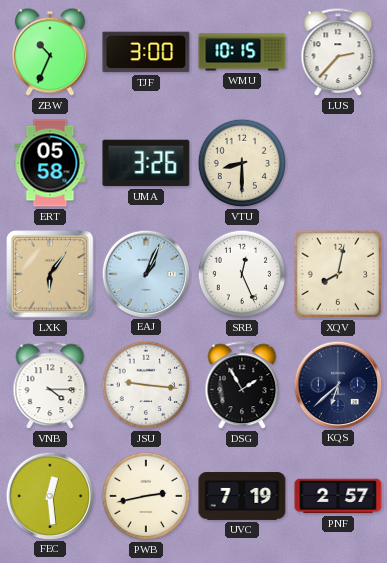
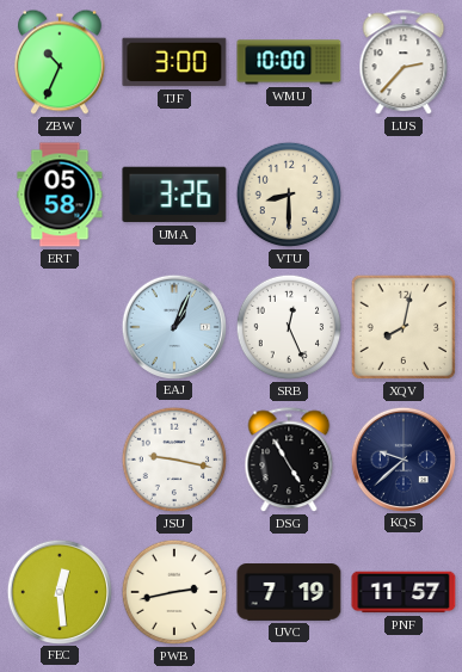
WMU: 10:15 -> 10:00
LXK: 6:06 -> none
VNB: 4:15 -> none
JSU: 9:16 -> 9:17
DSG: 1:55 -> 4:55
KQS: 6:38 -> 9:38
PNF: 2:57 -> 11:57
